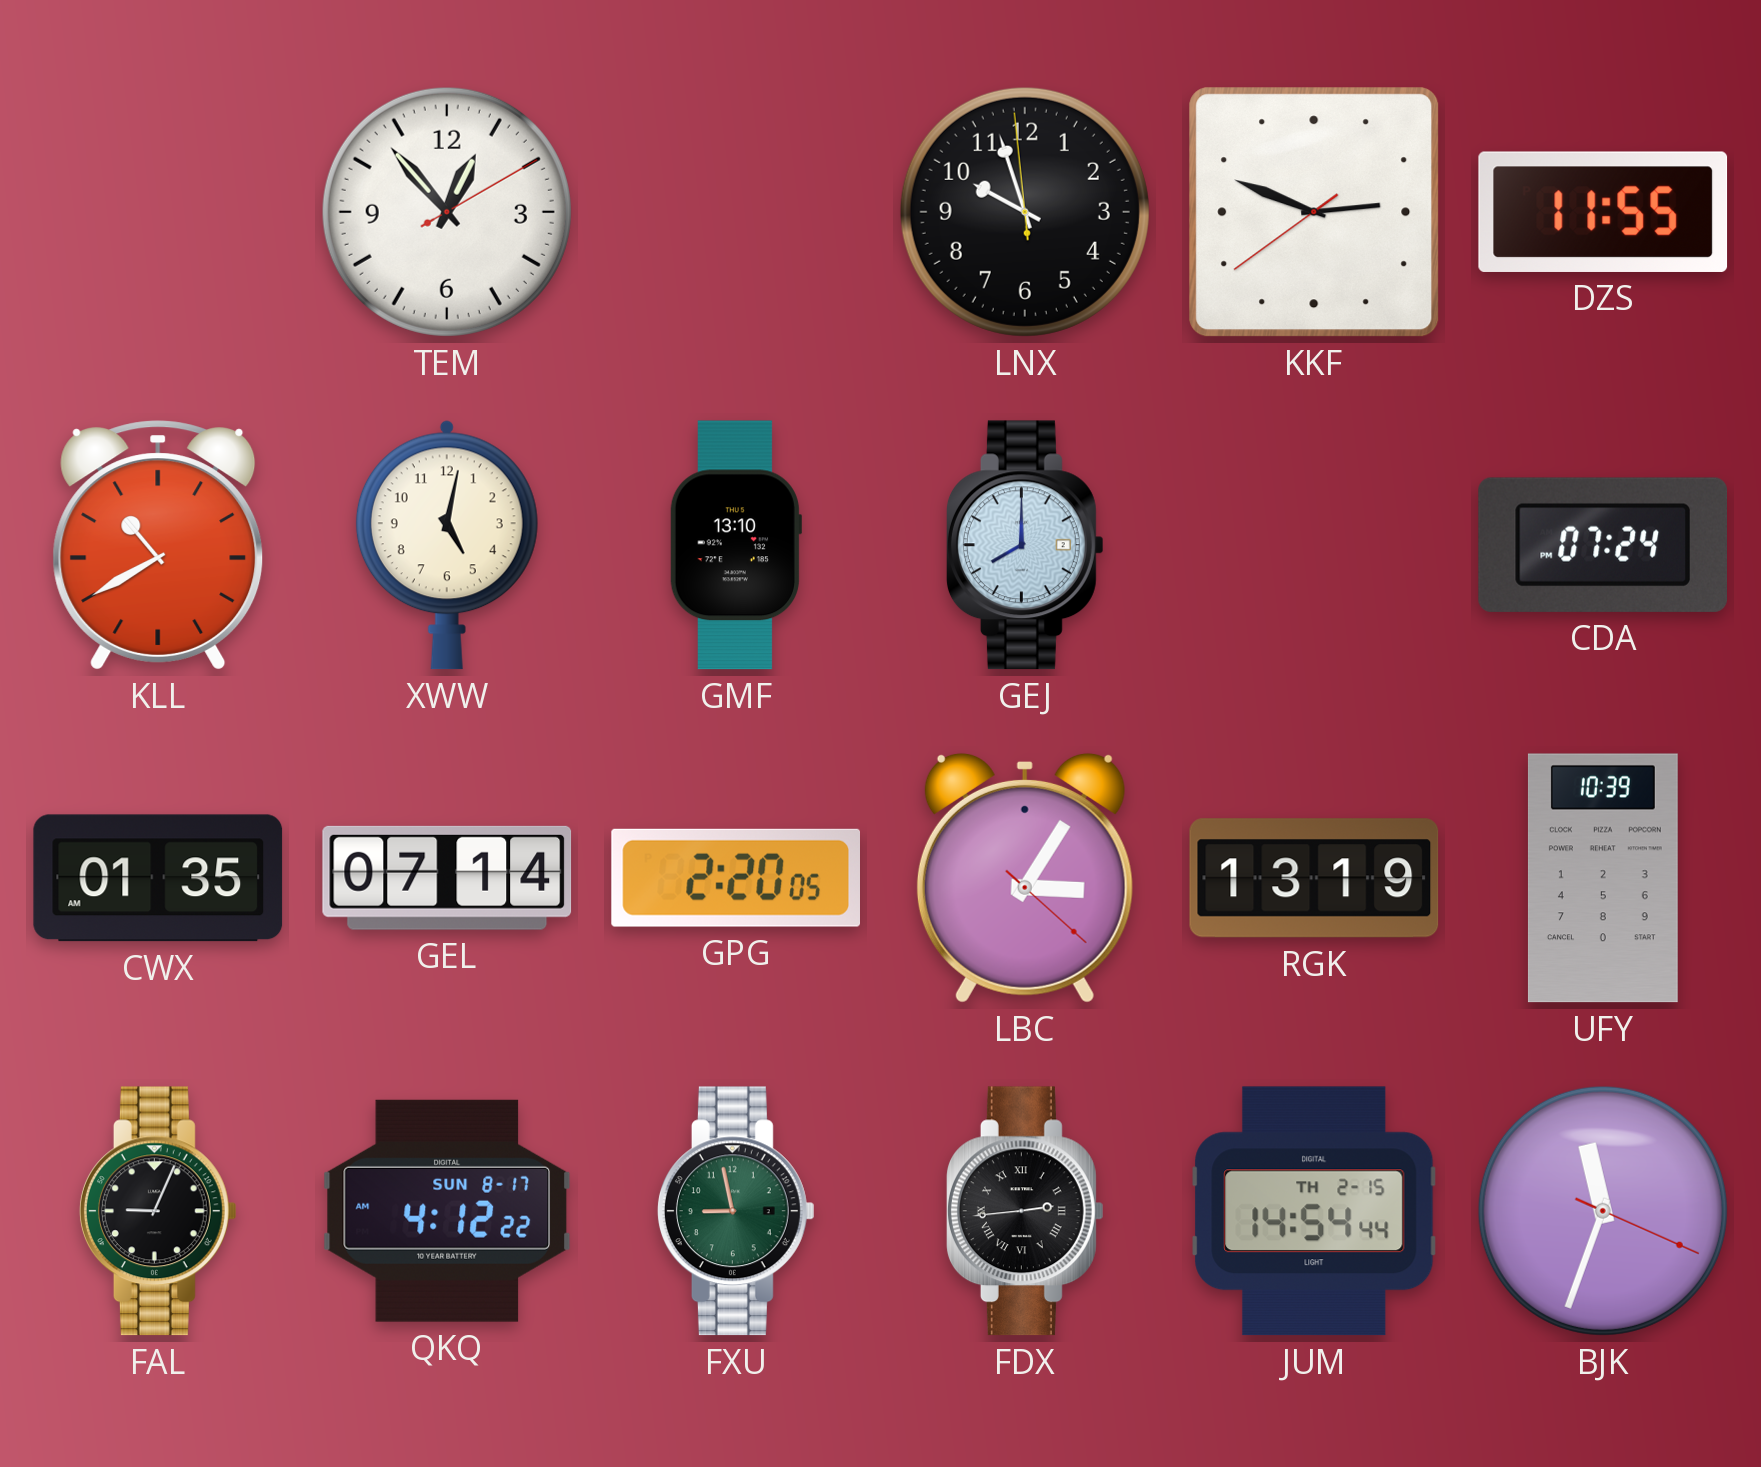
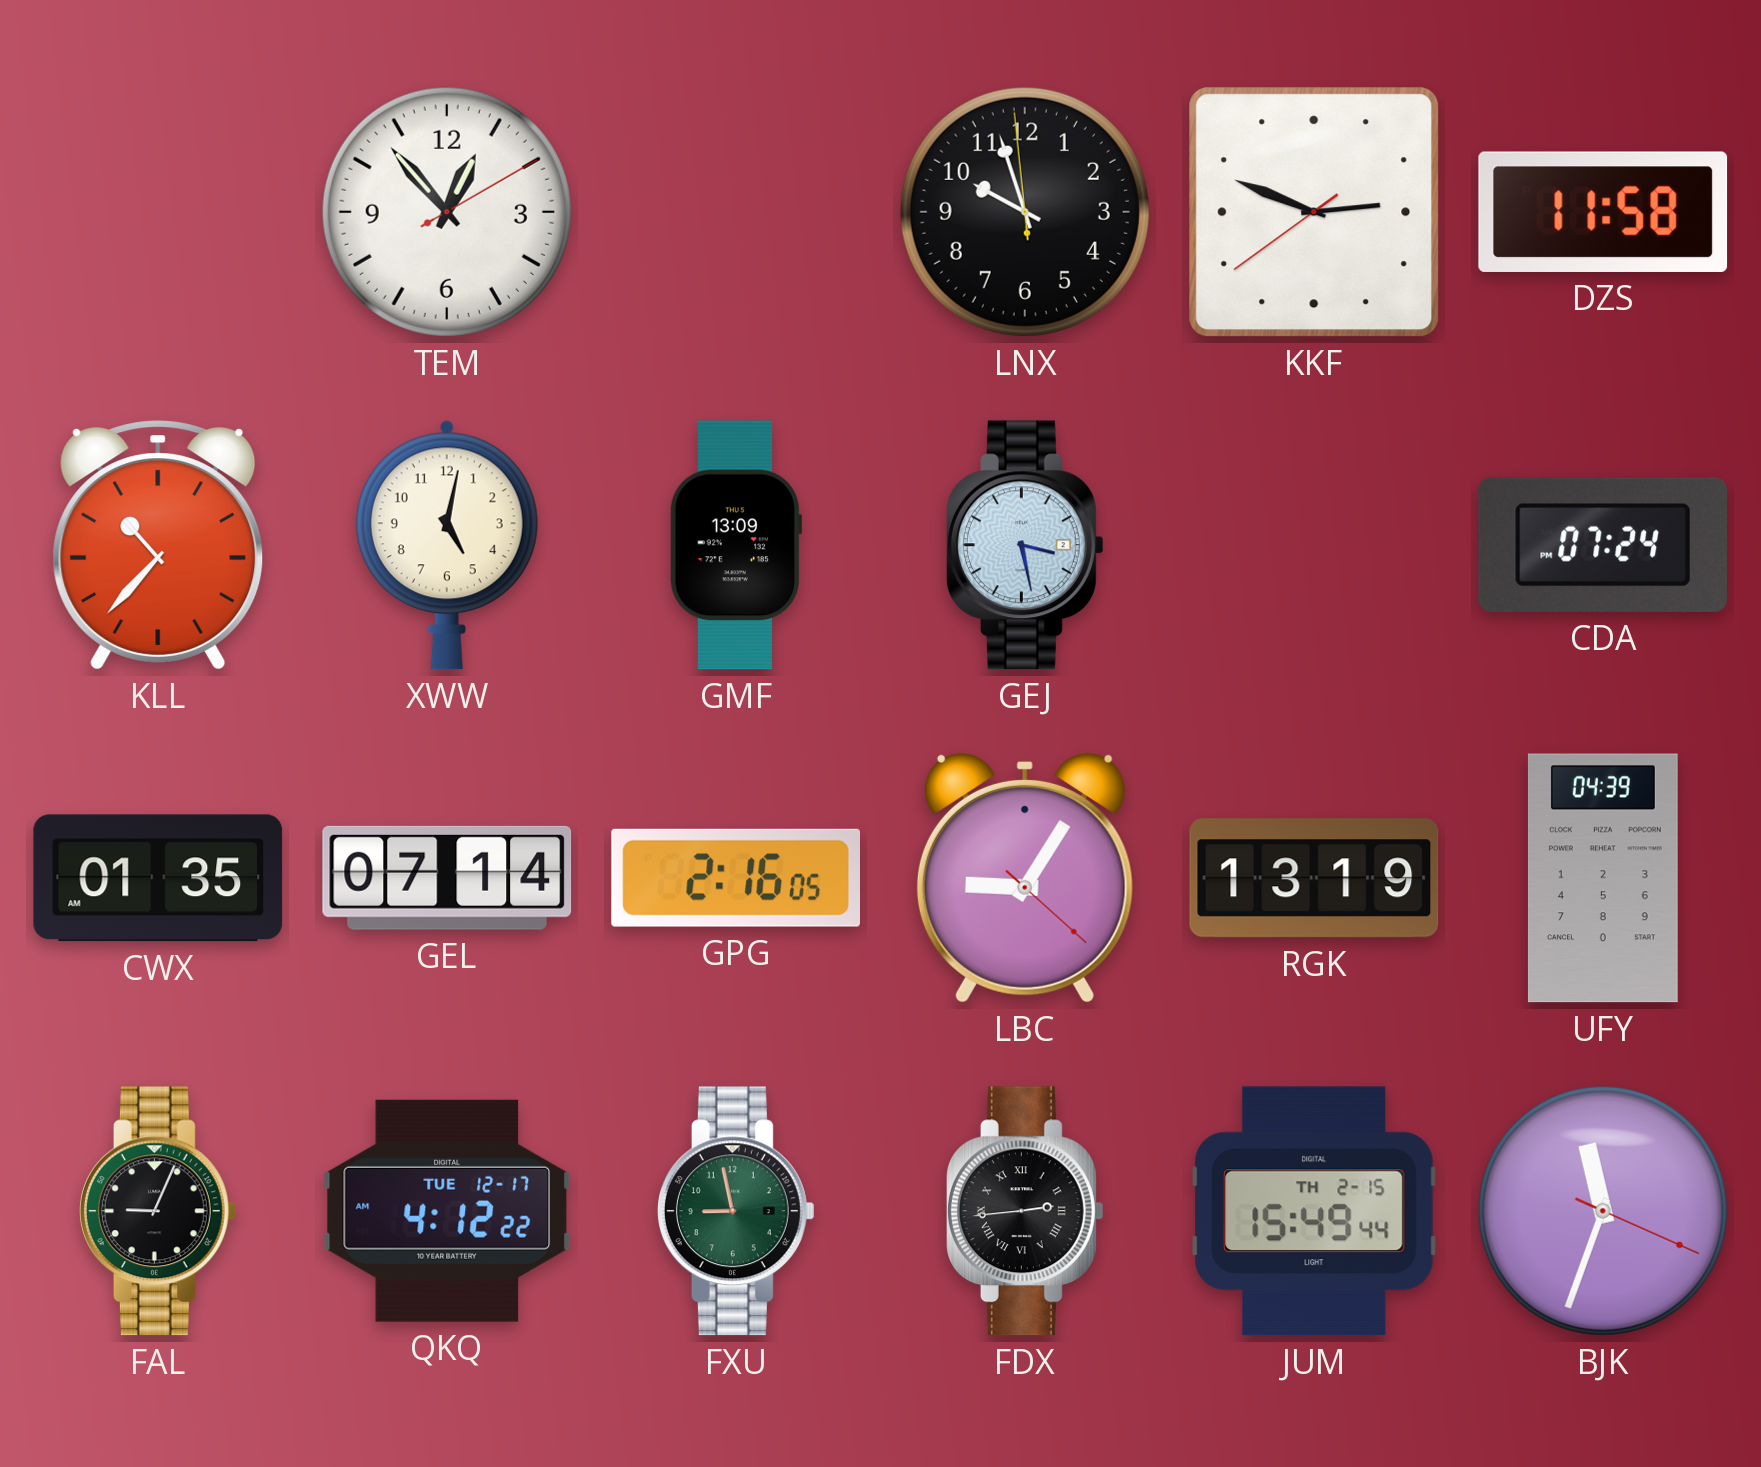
DZS: 11:55 -> 11:58
KLL: 10:40 -> 10:37
GMF: 13:10 -> 13:09
GEJ: 8:00 -> 3:28
GPG: 2:20 -> 2:16
LBC: 3:05 -> 9:05
UFY: 10:39 -> 04:39
QKQ date: SUN 8-17 -> TUE 12-17
JUM: 14:54 -> 15:49
